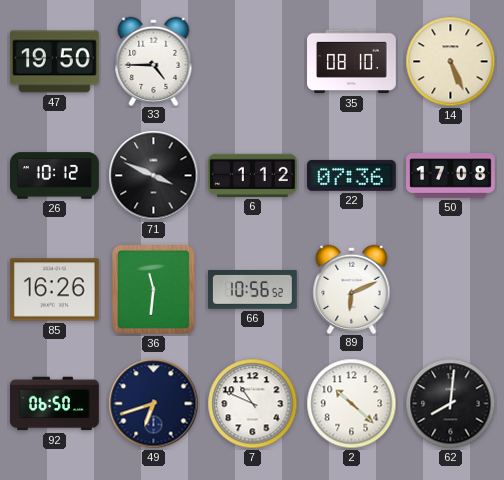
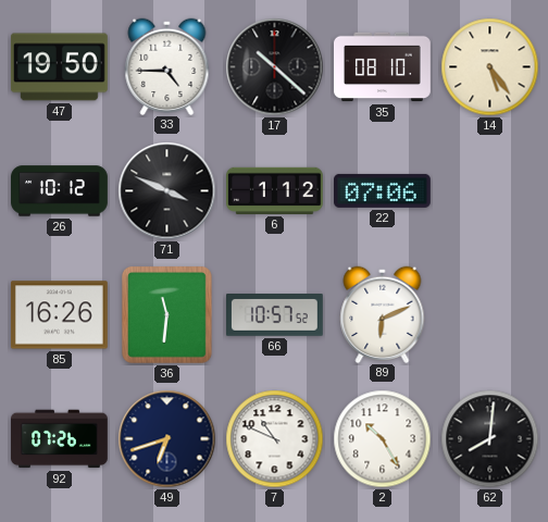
17: none -> 10:22
14: 5:26 -> 5:24
22: 07:36 -> 07:06
50: 17:08 -> none
66: 10:56 -> 10:57
92: 06:50 -> 07:26
2: 10:22 -> 10:25
